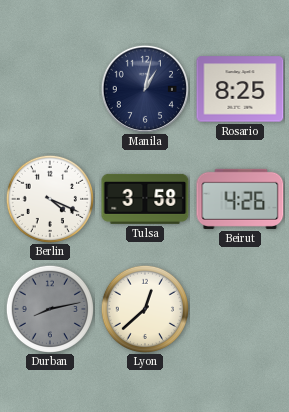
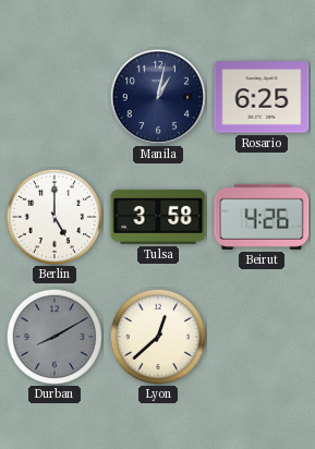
Rosario: 8:25 -> 6:25
Berlin: 4:19 -> 5:00
Durban: 8:13 -> 8:10
